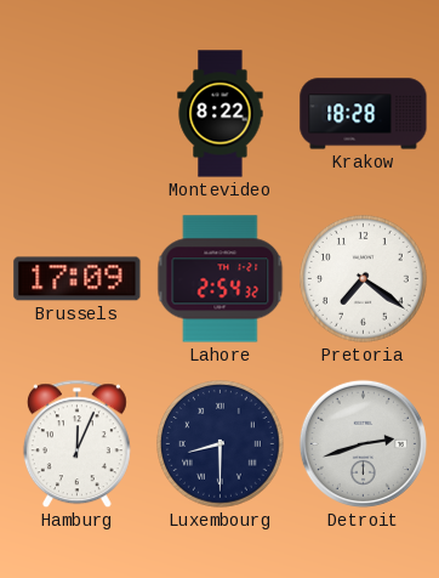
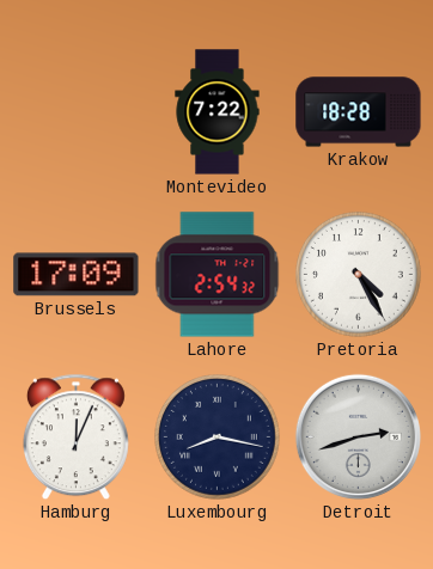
Montevideo: 8:22 -> 7:22
Pretoria: 7:21 -> 4:25
Luxembourg: 8:30 -> 8:17
